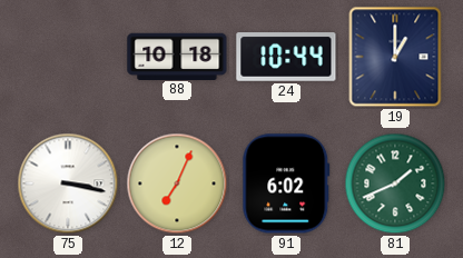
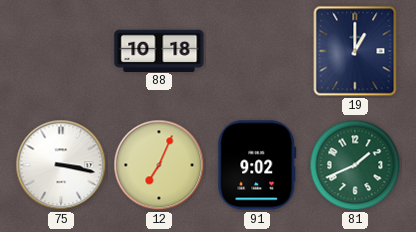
24: 10:44 -> none
91: 6:02 -> 9:02
